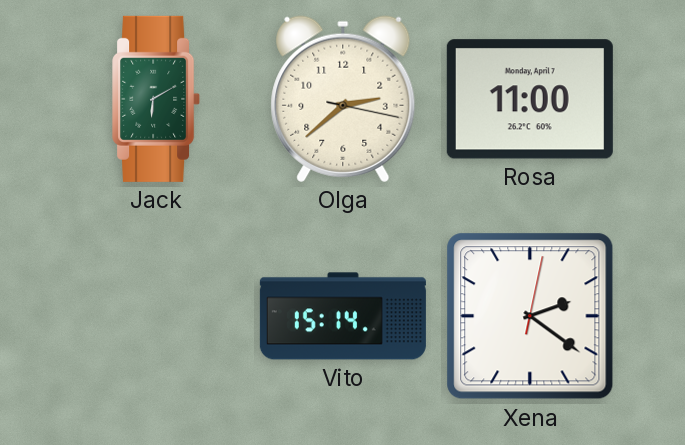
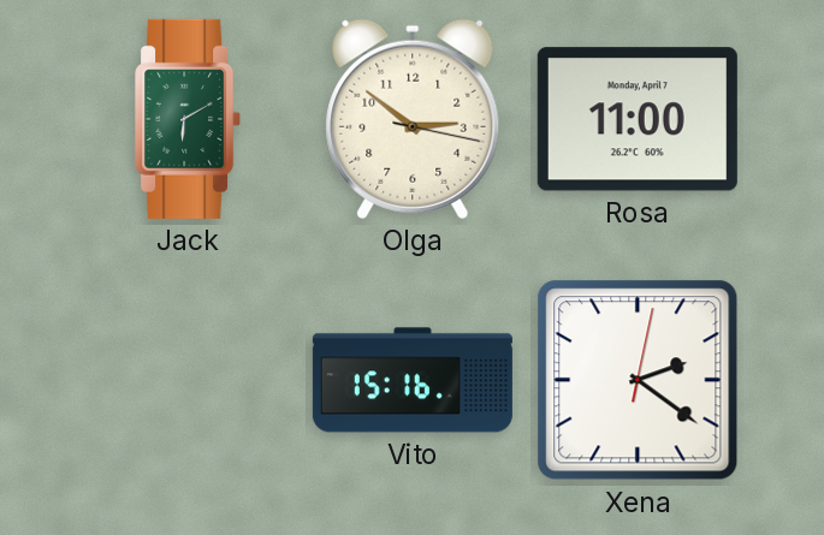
Olga: 2:38 -> 2:51
Vito: 15:14 -> 15:16
